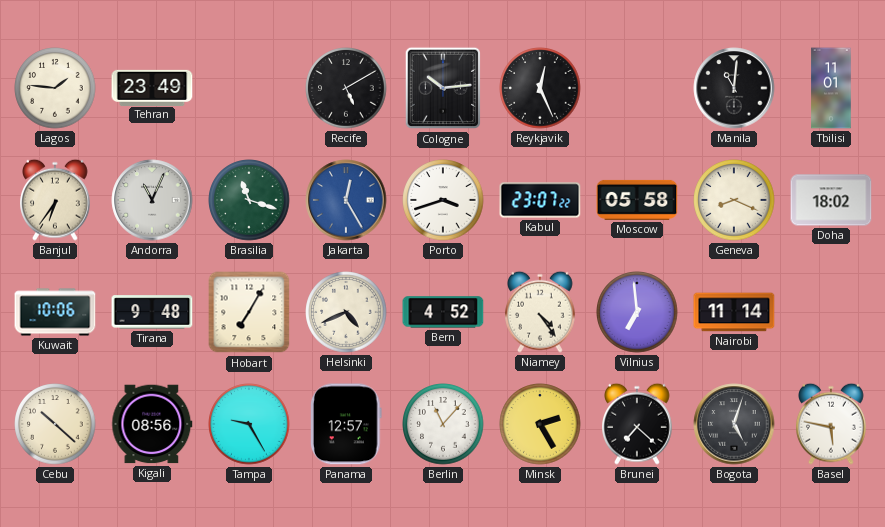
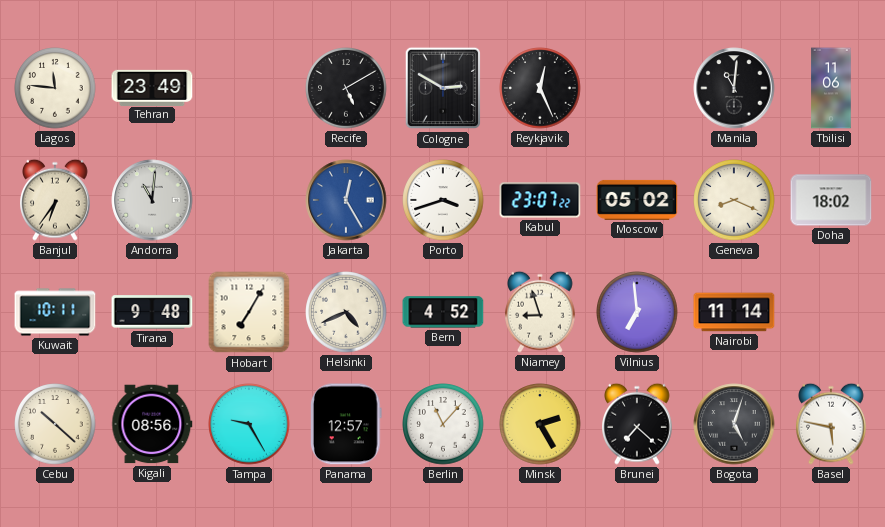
Lagos: 1:46 -> 11:46
Cologne: 10:14 -> 2:50
Tbilisi: 11:01 -> 11:06
Andorra: 11:04 -> 11:01
Brasilia: 11:18 -> none
Moscow: 05:58 -> 05:02
Kuwait: 10:06 -> 10:11
Niamey: 4:24 -> 8:57
